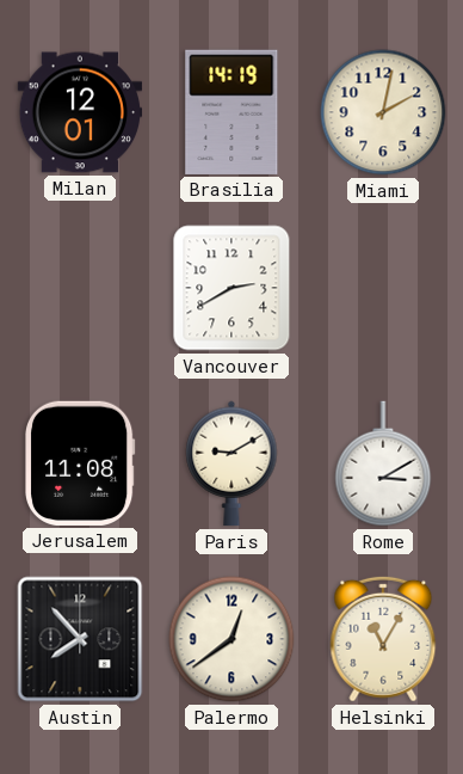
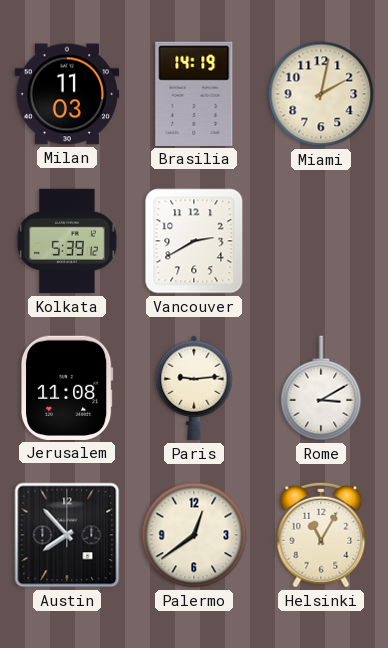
Milan: 12:01 -> 11:03
Kolkata: none -> 5:39
Paris: 9:10 -> 9:14
